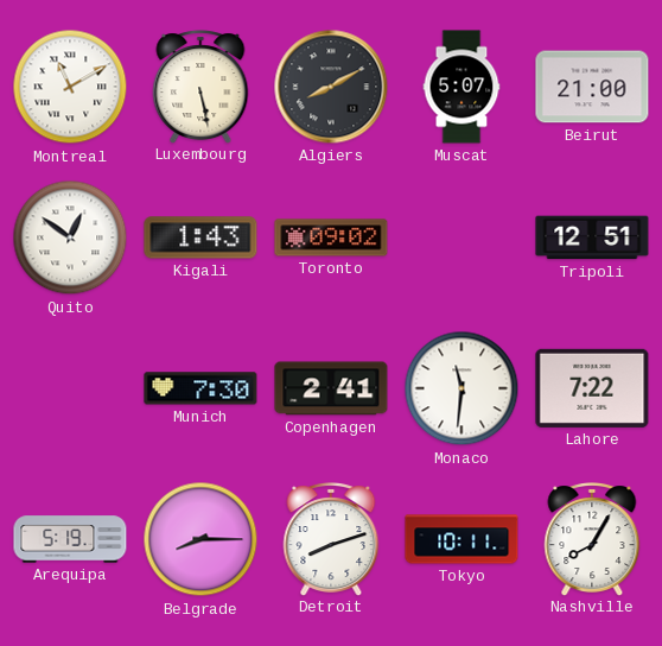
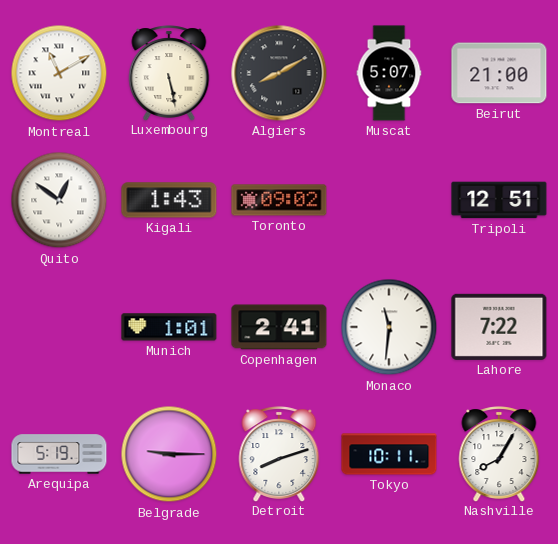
Munich: 7:30 -> 1:01
Belgrade: 8:15 -> 9:15
